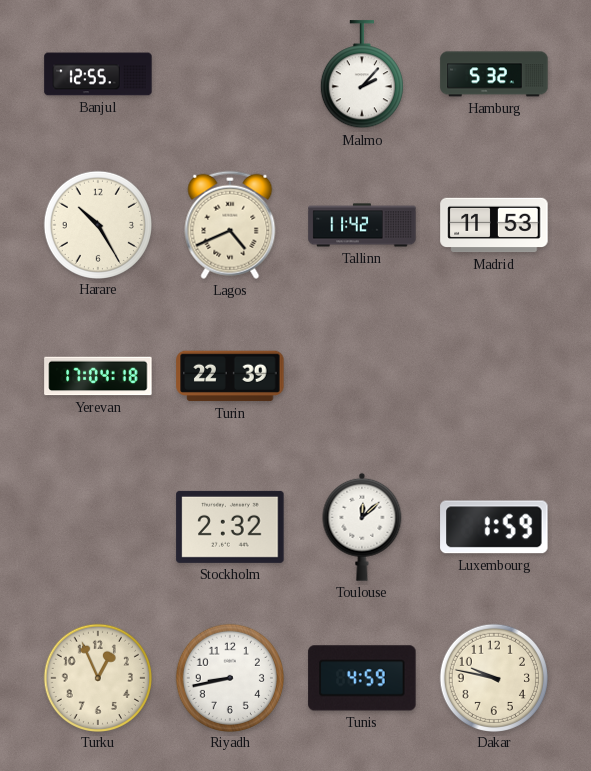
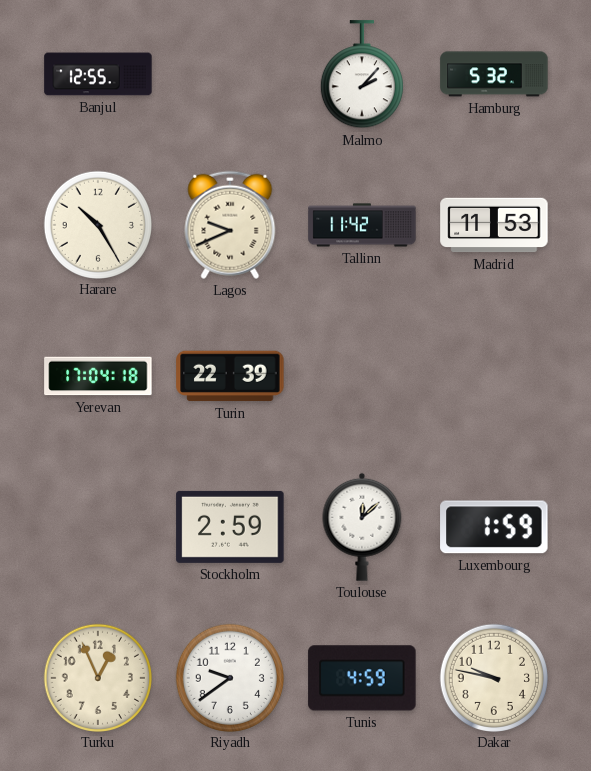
Lagos: 4:41 -> 9:41
Stockholm: 2:32 -> 2:59
Riyadh: 8:43 -> 9:39
